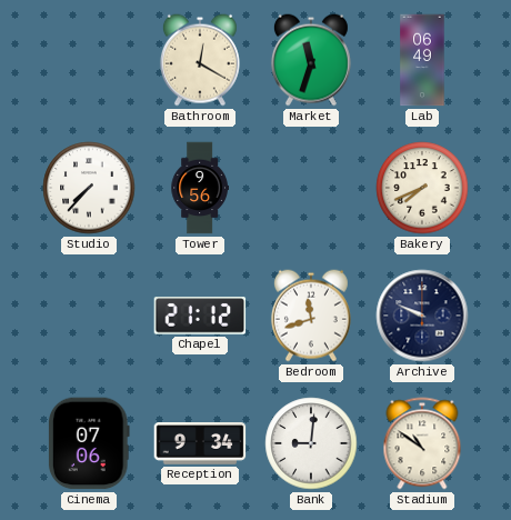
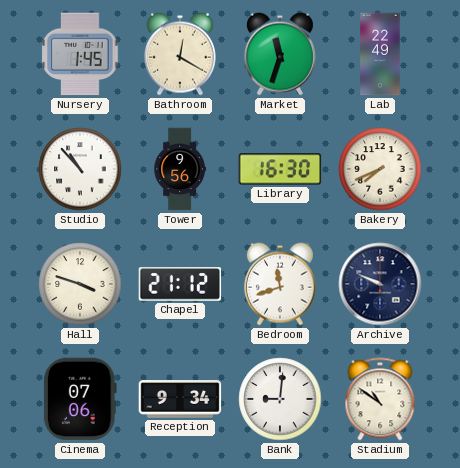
Nursery: none -> 1:45
Lab: 06:49 -> 22:49
Studio: 7:37 -> 10:53
Library: none -> 16:30
Hall: none -> 3:48
